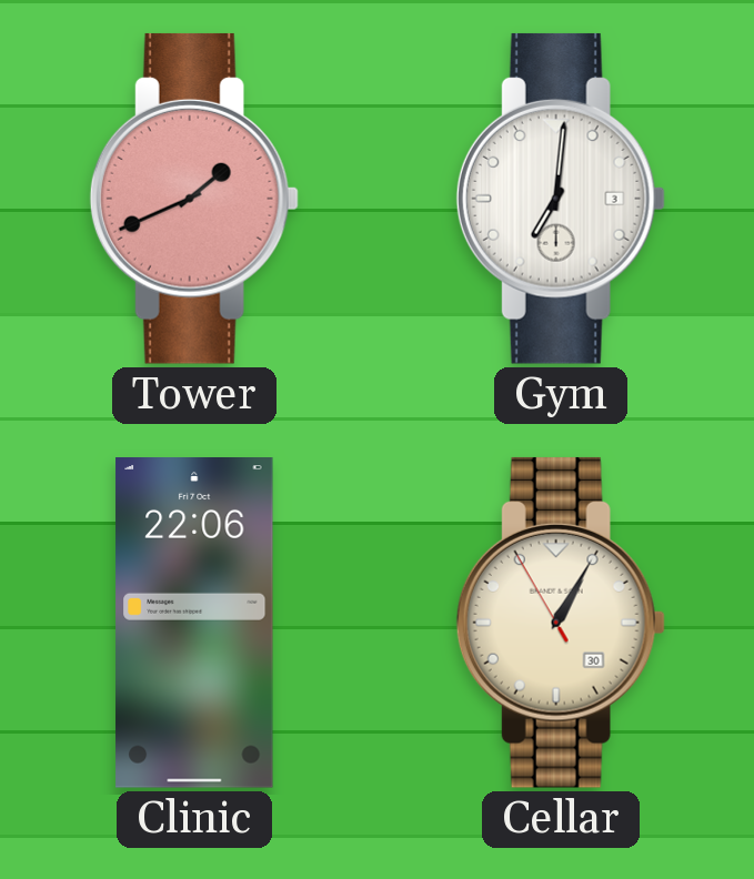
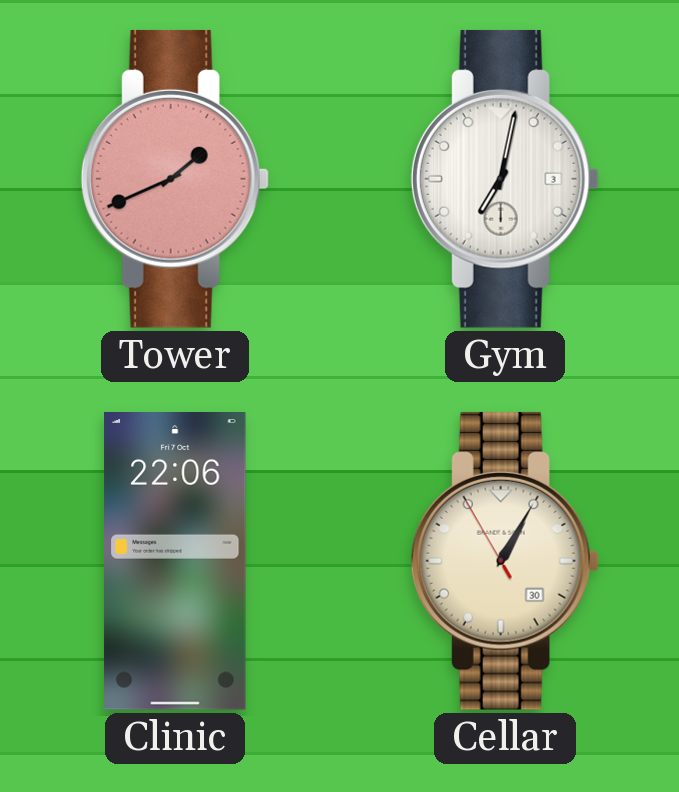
Gym: 7:01 -> 7:02
